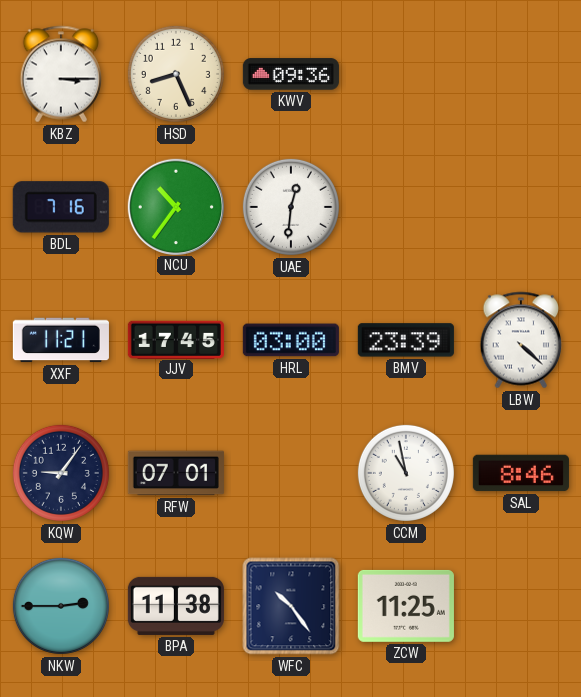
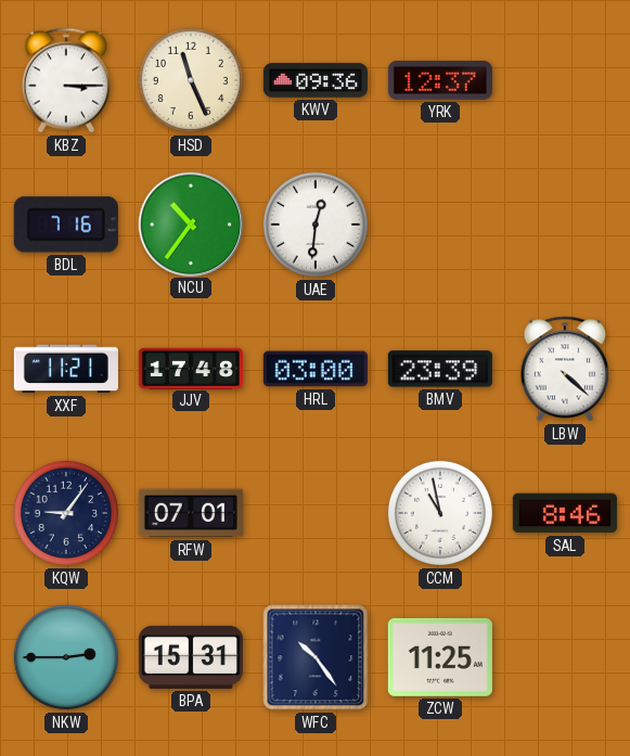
HSD: 8:26 -> 11:26
YRK: none -> 12:37
JJV: 17:45 -> 17:48
BPA: 11:38 -> 15:31
